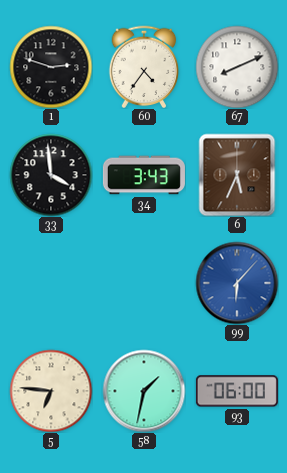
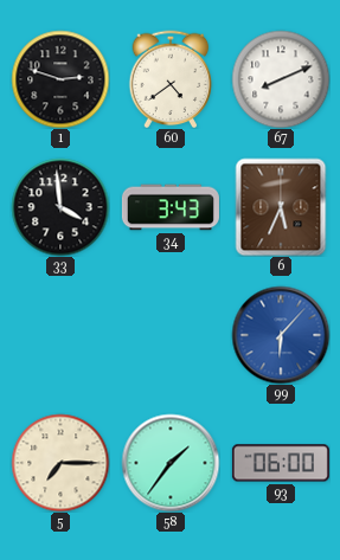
60: 4:36 -> 4:39
5: 6:46 -> 7:15
58: 1:32 -> 1:36
